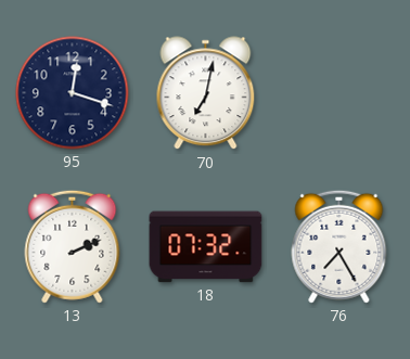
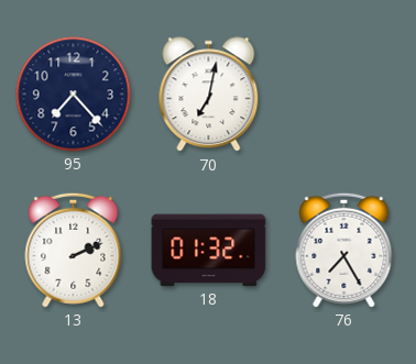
95: 12:18 -> 7:23
18: 07:32 -> 01:32
